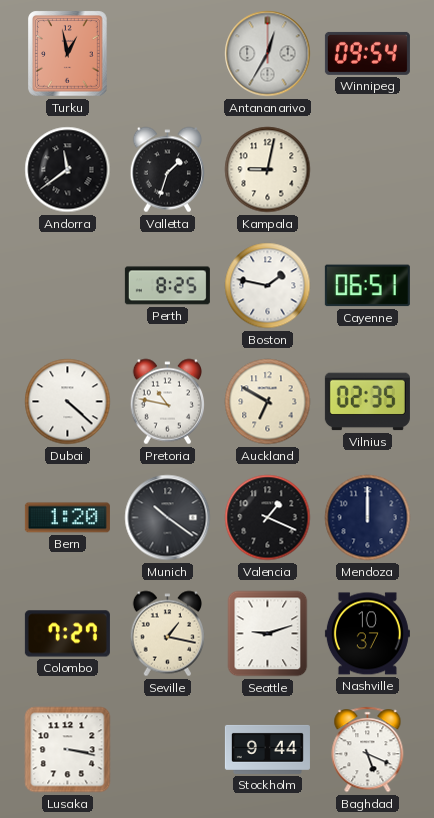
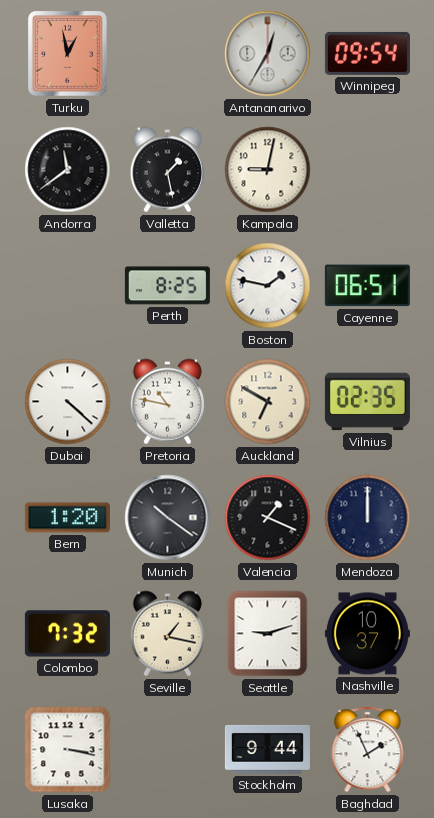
Valletta: 1:33 -> 1:28
Colombo: 7:27 -> 7:32
Baghdad: 5:19 -> 1:56
